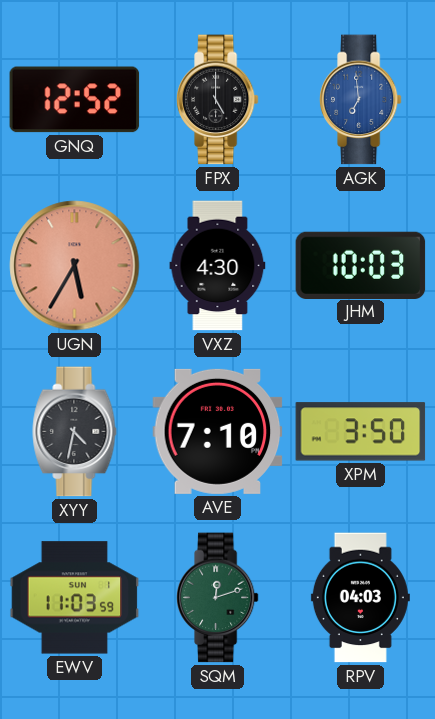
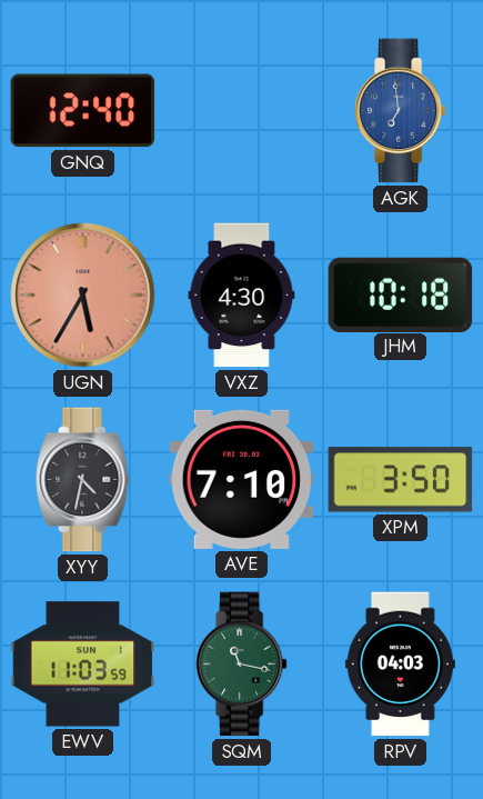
GNQ: 12:52 -> 12:40
FPX: 5:00 -> none
JHM: 10:03 -> 10:18
SQM: 12:12 -> 11:17
